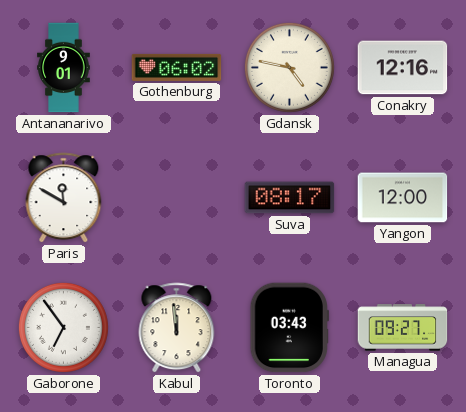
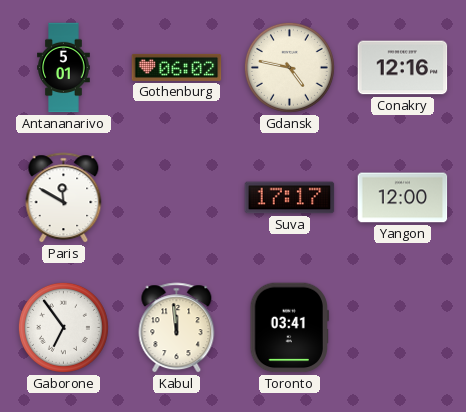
Antananarivo: 9:01 -> 5:01
Suva: 08:17 -> 17:17
Toronto: 03:43 -> 03:41
Managua: 09:27 -> none
